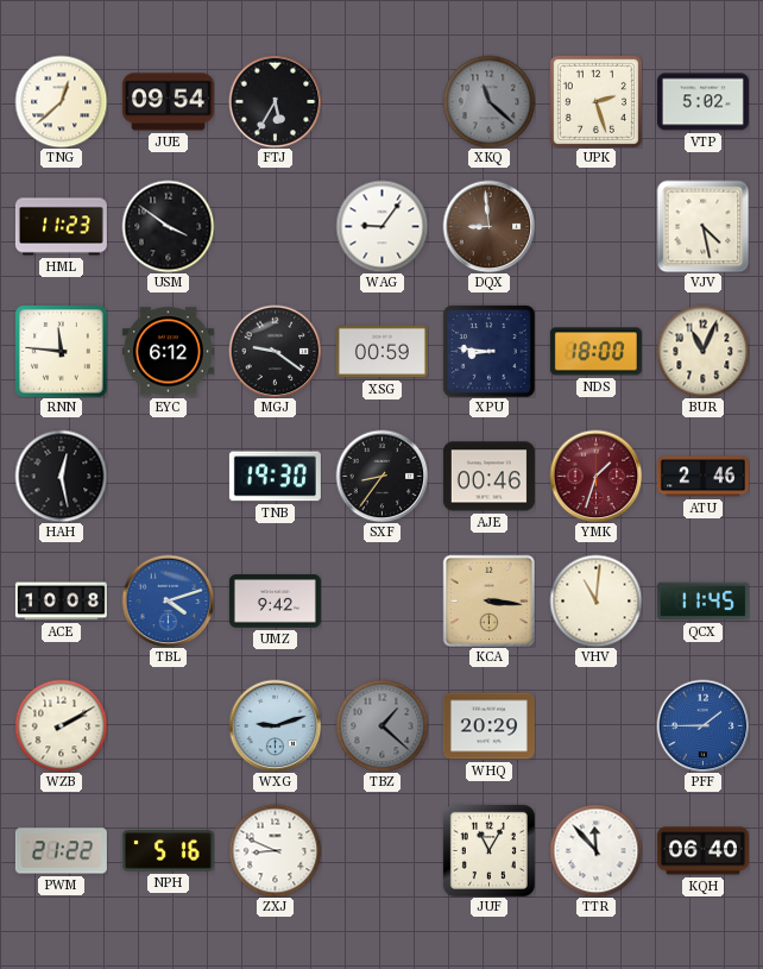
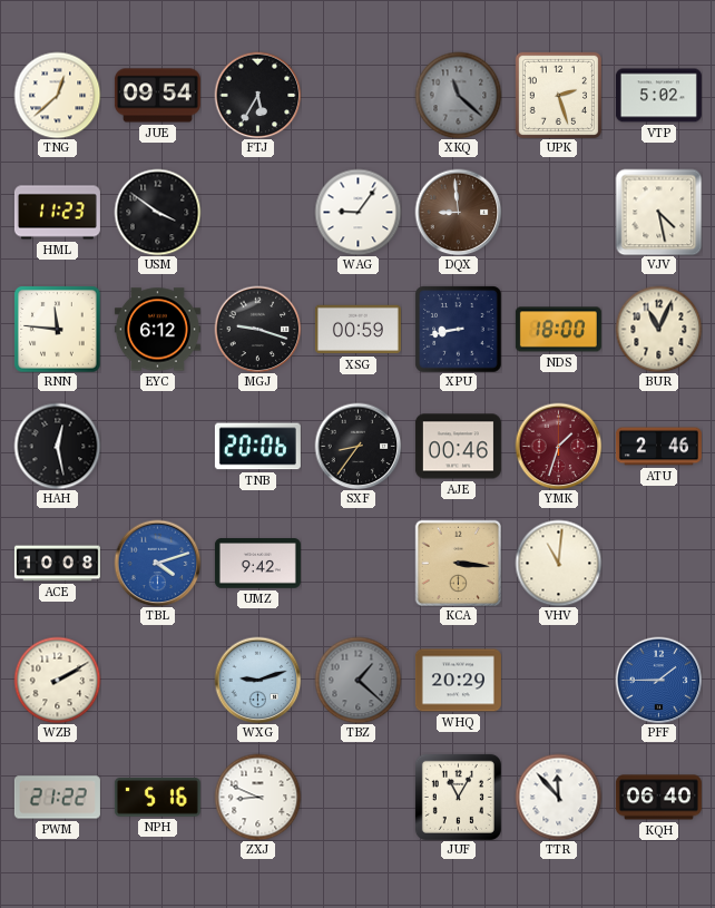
MGJ: 9:21 -> 9:18
XPU: 8:46 -> 8:43
TNB: 19:30 -> 20:06
QCX: 11:45 -> none
